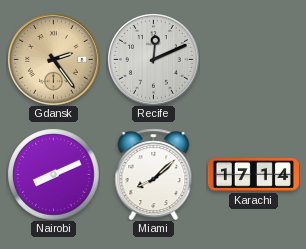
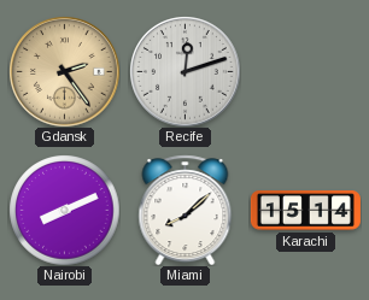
Recife: 12:11 -> 12:12
Karachi: 17:14 -> 15:14
